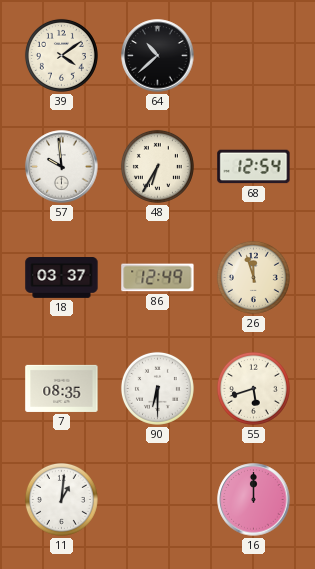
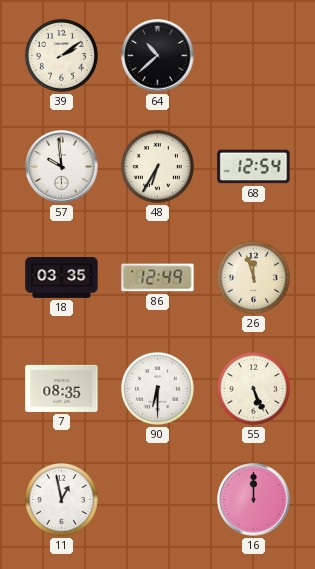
39: 4:09 -> 2:09
18: 03:37 -> 03:35
55: 5:42 -> 5:26
11: 1:01 -> 12:58
